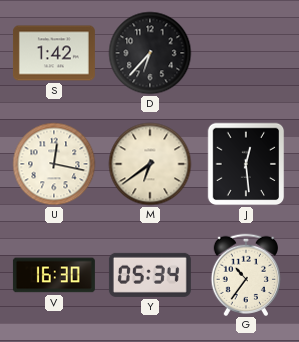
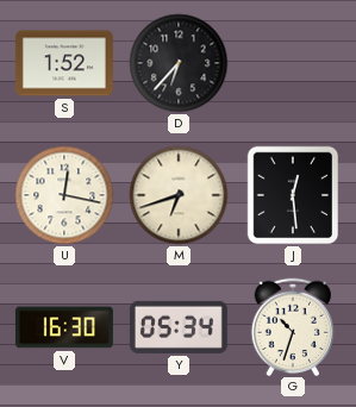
S: 1:42 -> 1:52
M: 6:39 -> 6:42
G: 10:36 -> 10:33
